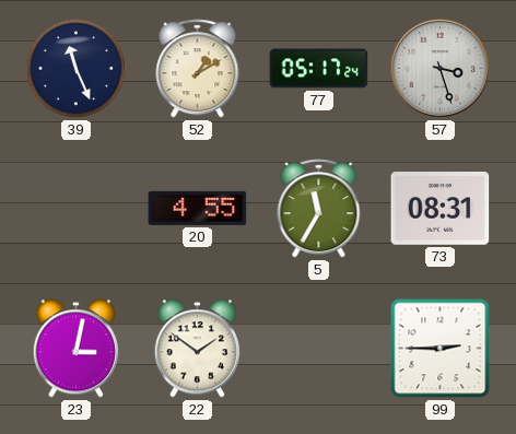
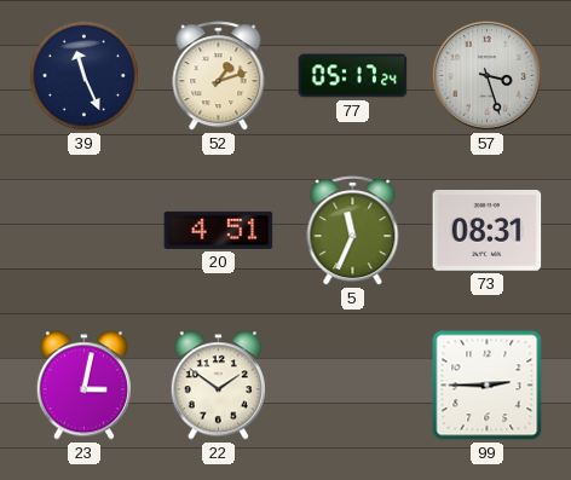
52: 1:10 -> 1:12
20: 4:55 -> 4:51
5: 11:35 -> 11:34
